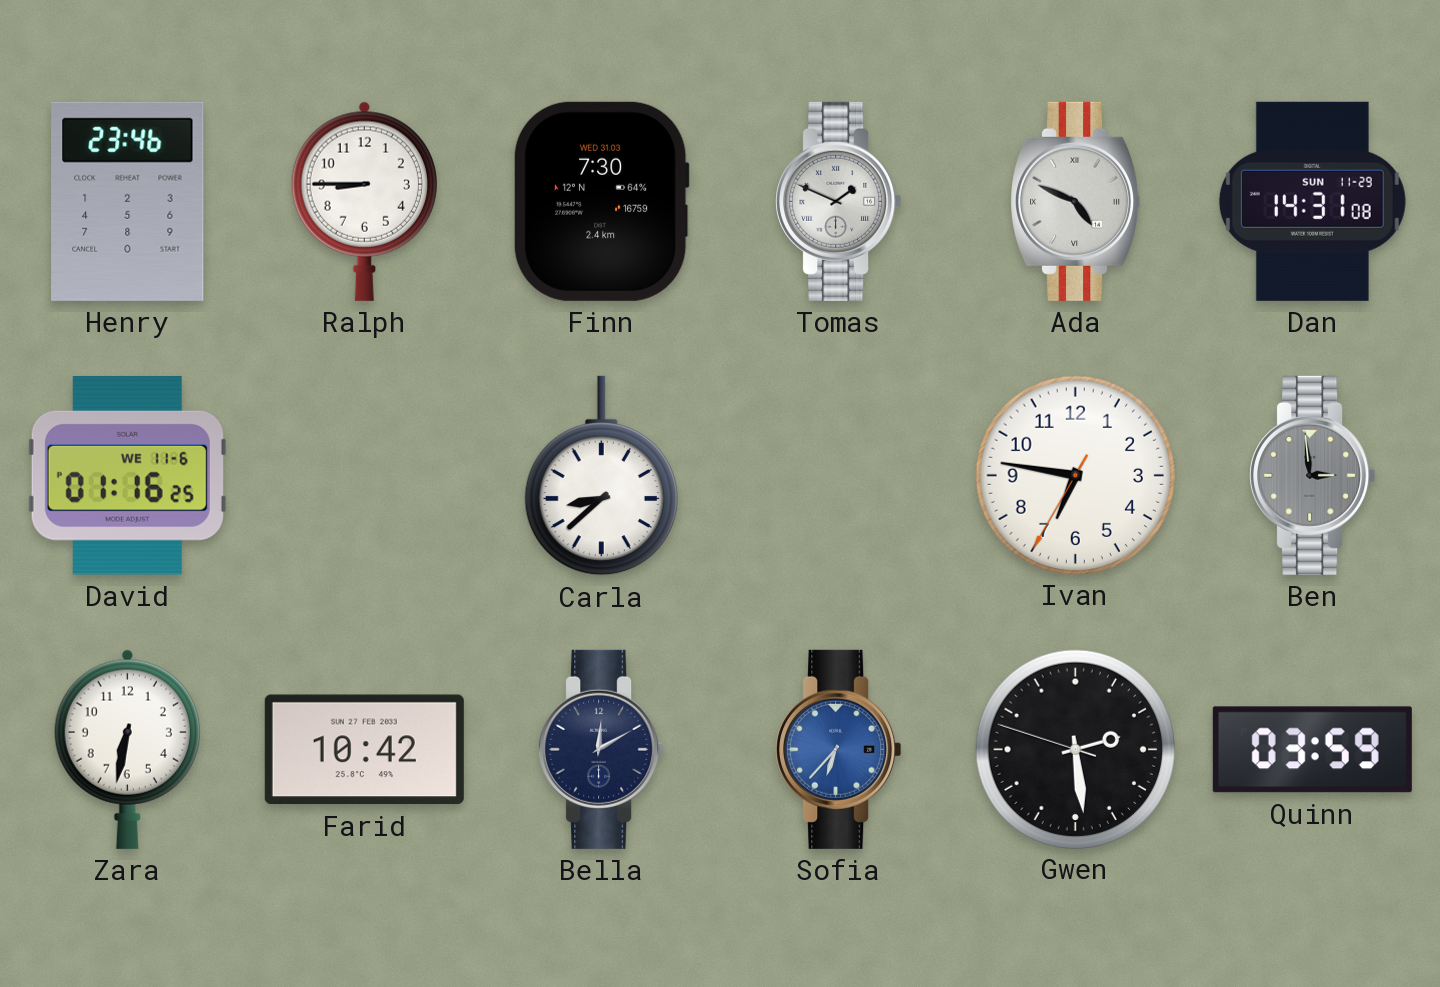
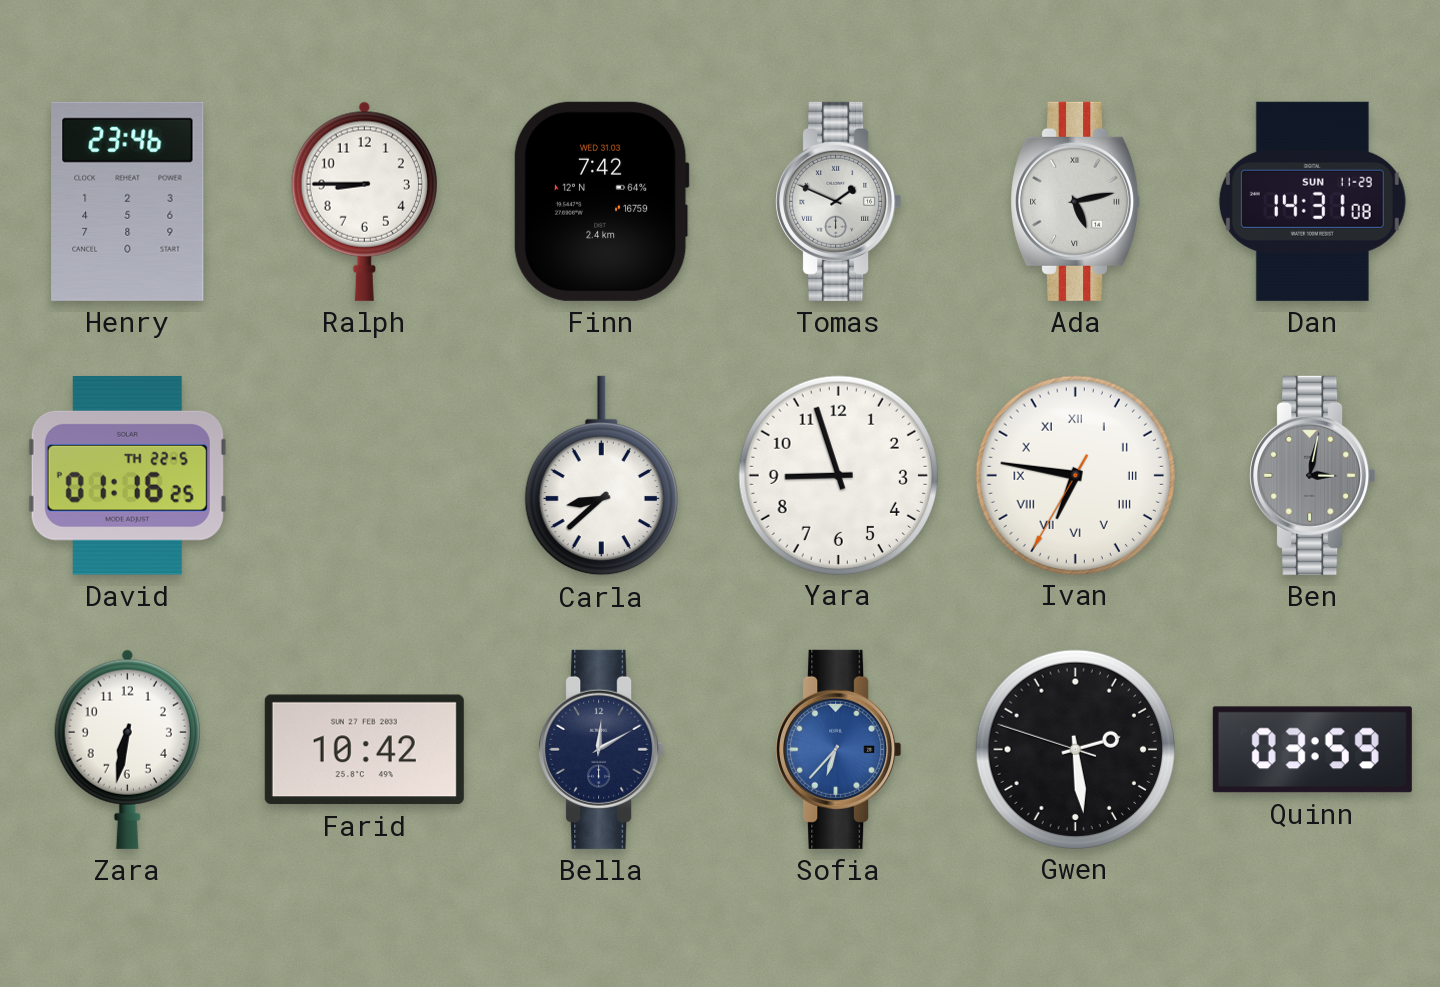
Finn: 7:30 -> 7:42
Ada: 4:49 -> 5:13
David date: WE 11-6 -> TH 22-5
Yara: none -> 8:57
Ivan numerals: Arabic -> Roman
Ben: 2:59 -> 3:02
